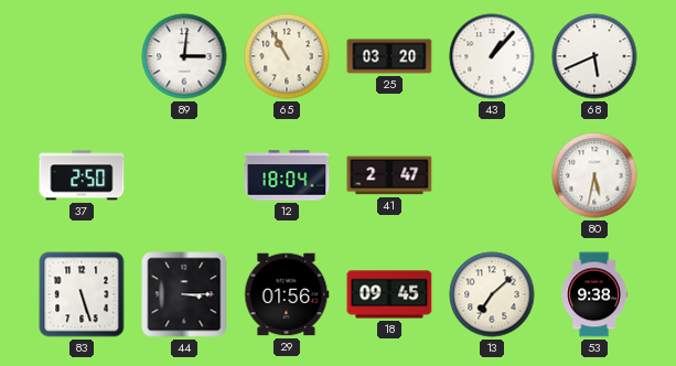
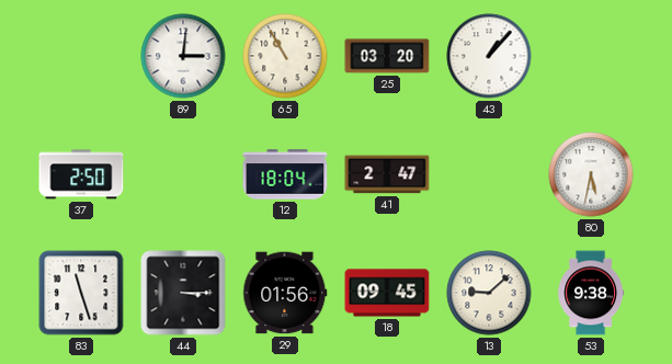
68: 5:41 -> none
83: 5:27 -> 11:27
13: 7:08 -> 9:08
